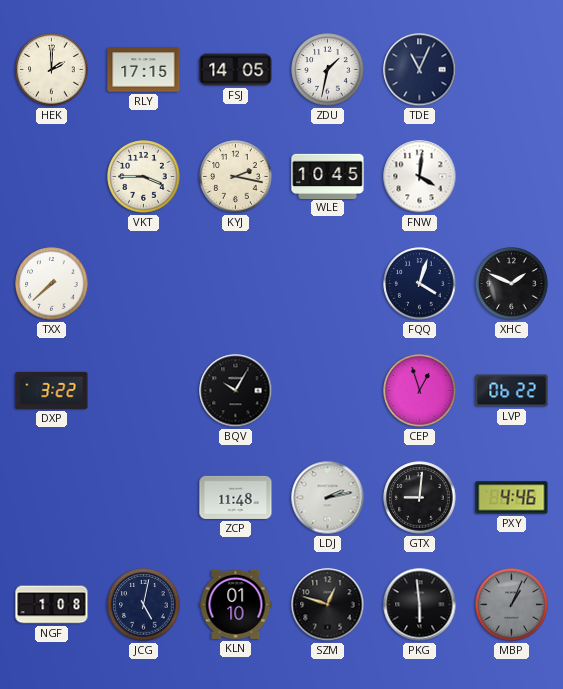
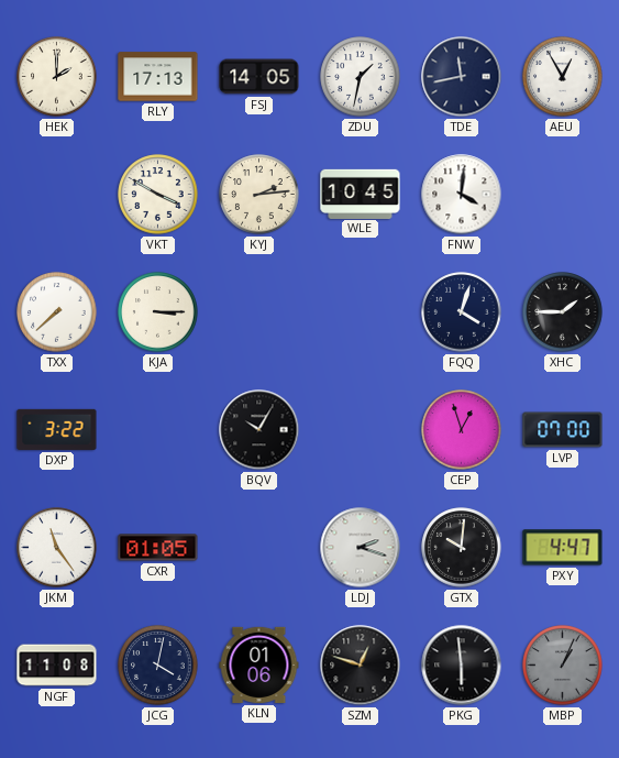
RLY: 17:15 -> 17:13
TDE: 11:04 -> 11:43
AEU: none -> 12:55
VKT: 3:45 -> 3:50
KYJ: 2:17 -> 2:14
KJA: none -> 3:15
XHC: 1:49 -> 1:45
LVP: 06:22 -> 07:00
JKM: none -> 11:24
CXR: none -> 01:05
ZCP: 11:48 -> none
LDJ: 2:13 -> 2:18
GTX: 9:01 -> 10:01
PXY: 4:46 -> 4:47
NGF: 1:08 -> 11:08
JCG: 5:02 -> 4:02
KLN: 01:10 -> 01:06
